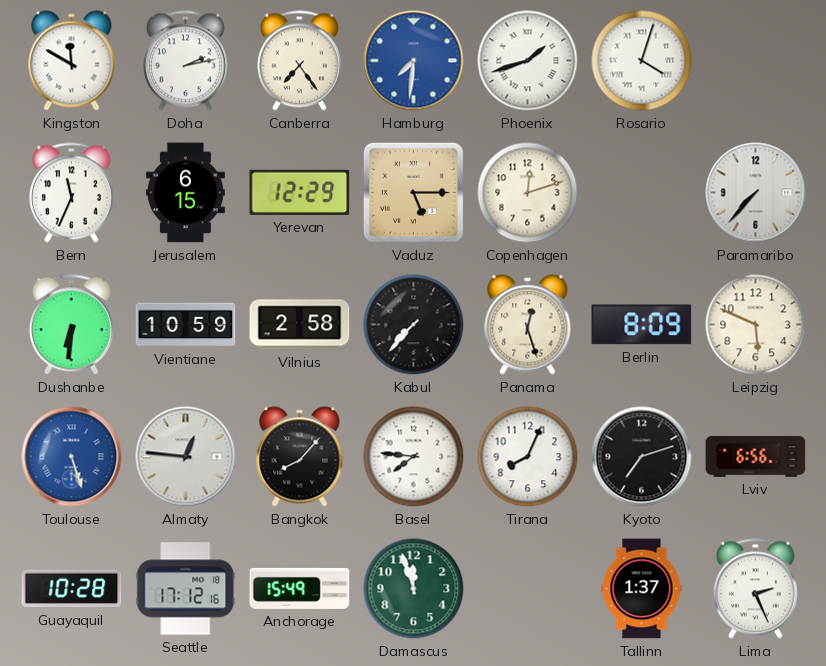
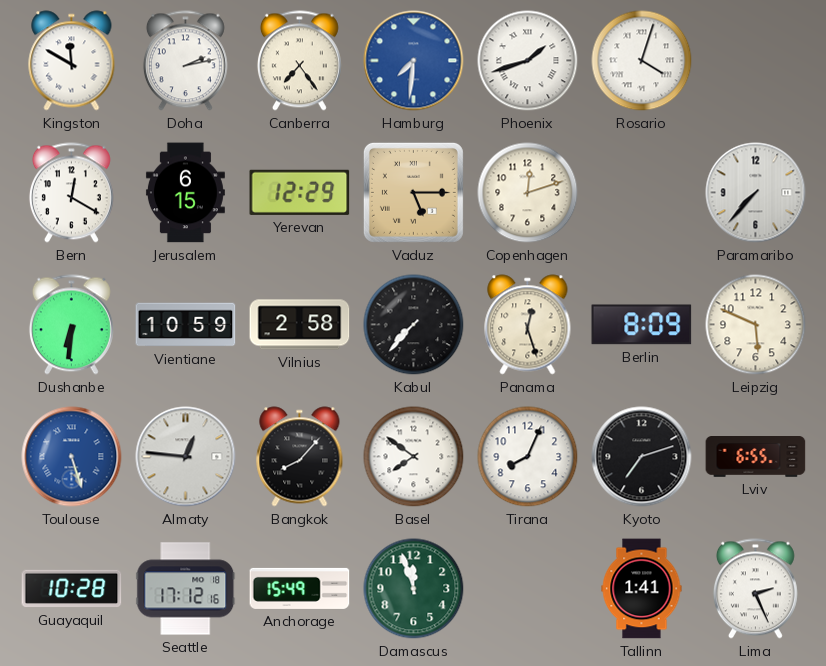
Bern: 11:34 -> 12:20
Basel: 7:46 -> 7:51
Lviv: 6:56 -> 6:55
Tallinn: 1:37 -> 1:41
